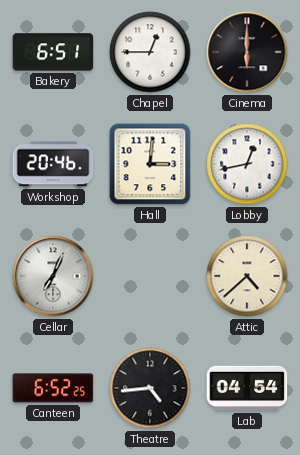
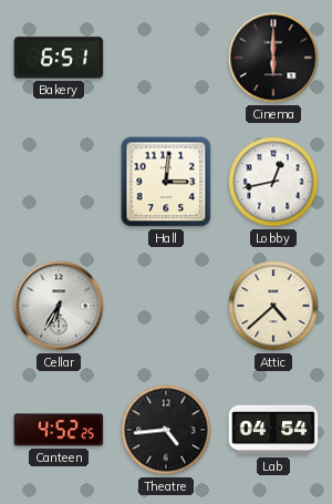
Chapel: 12:45 -> none
Workshop: 20:46 -> none
Cellar: 7:04 -> 6:35
Canteen: 6:52 -> 4:52
